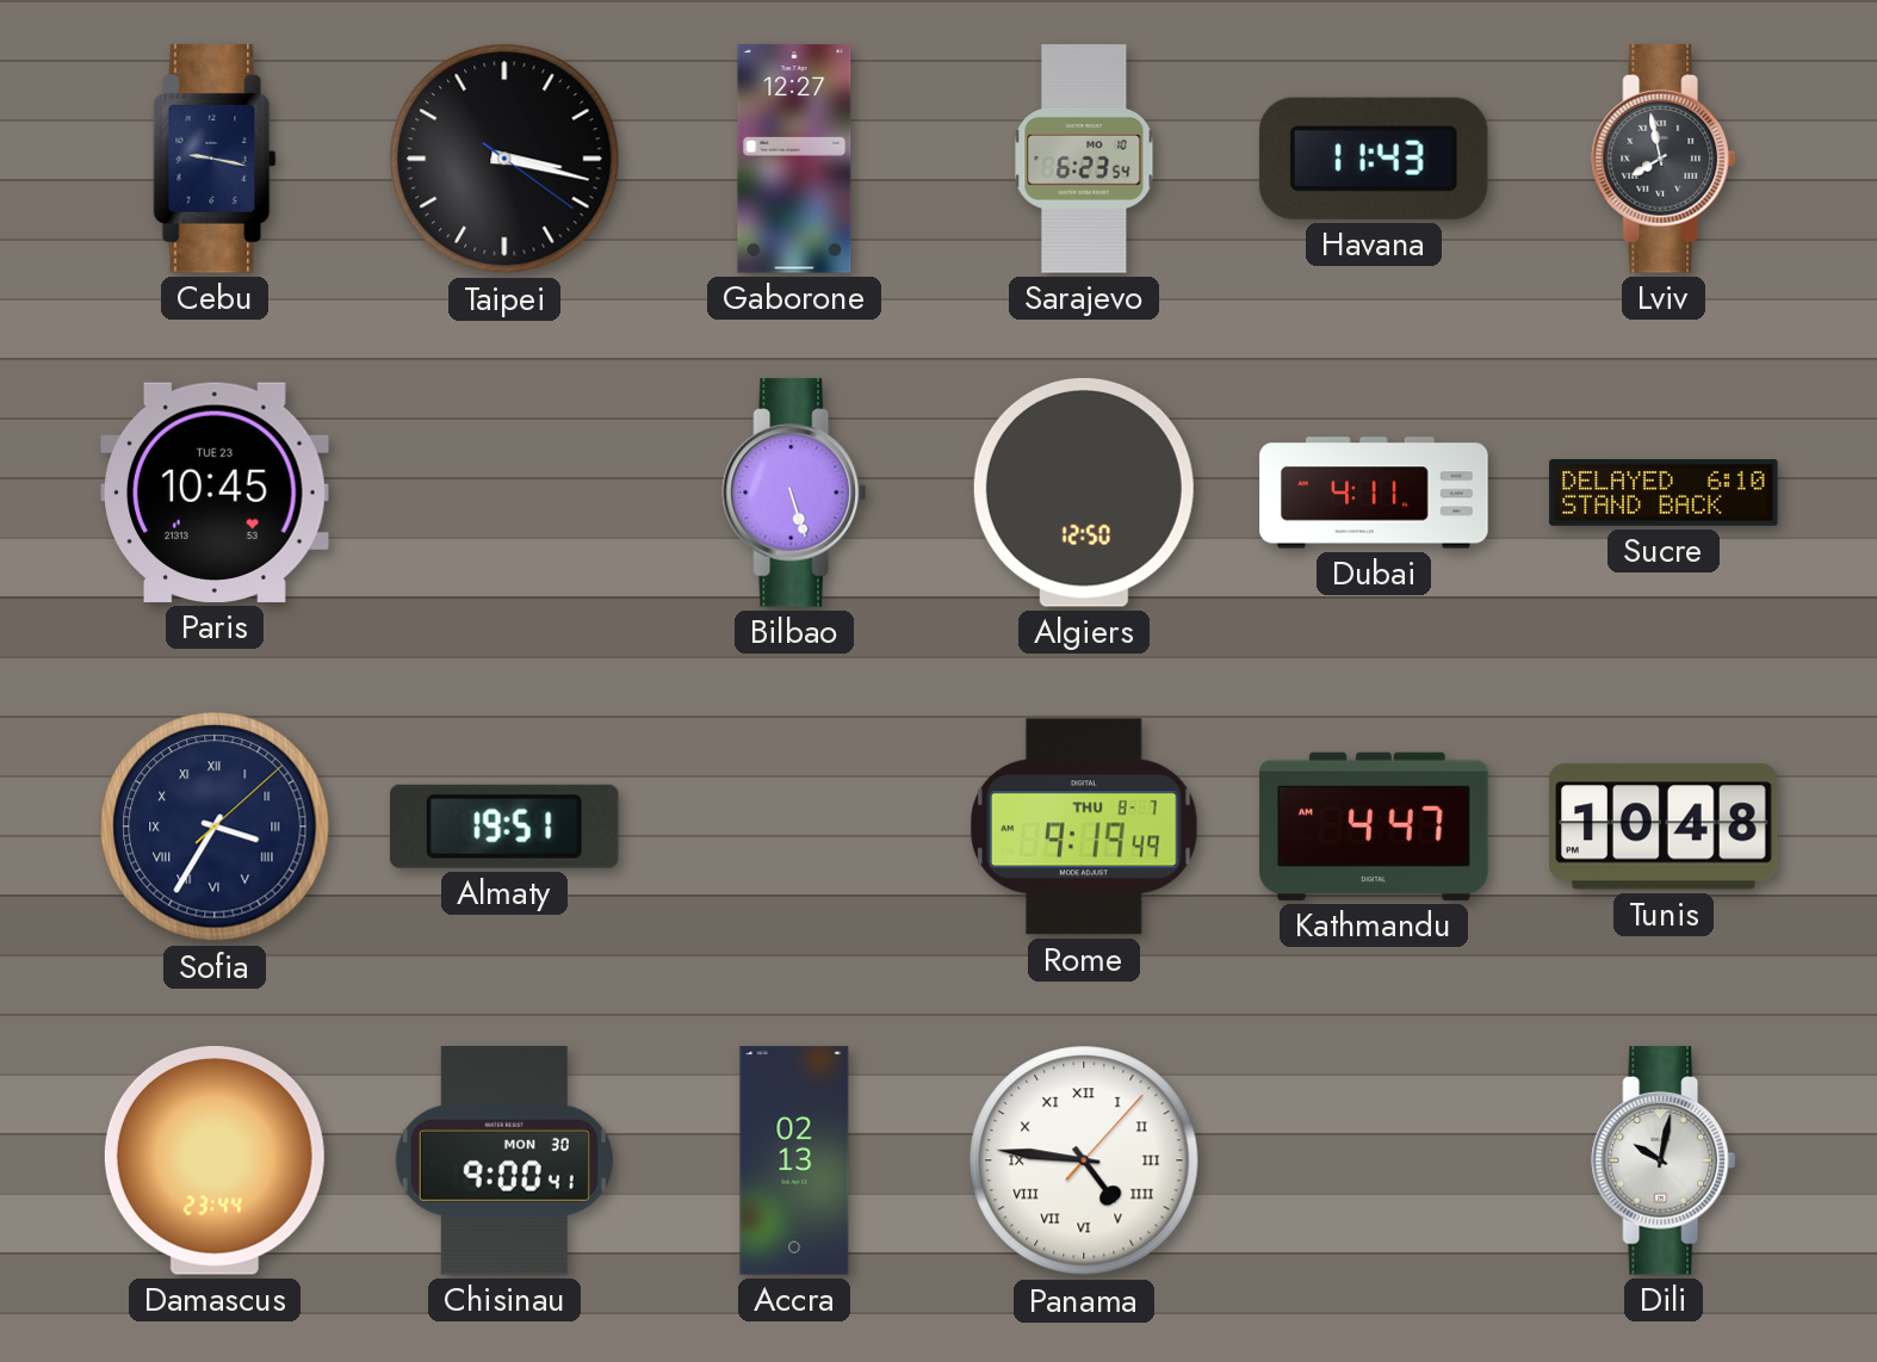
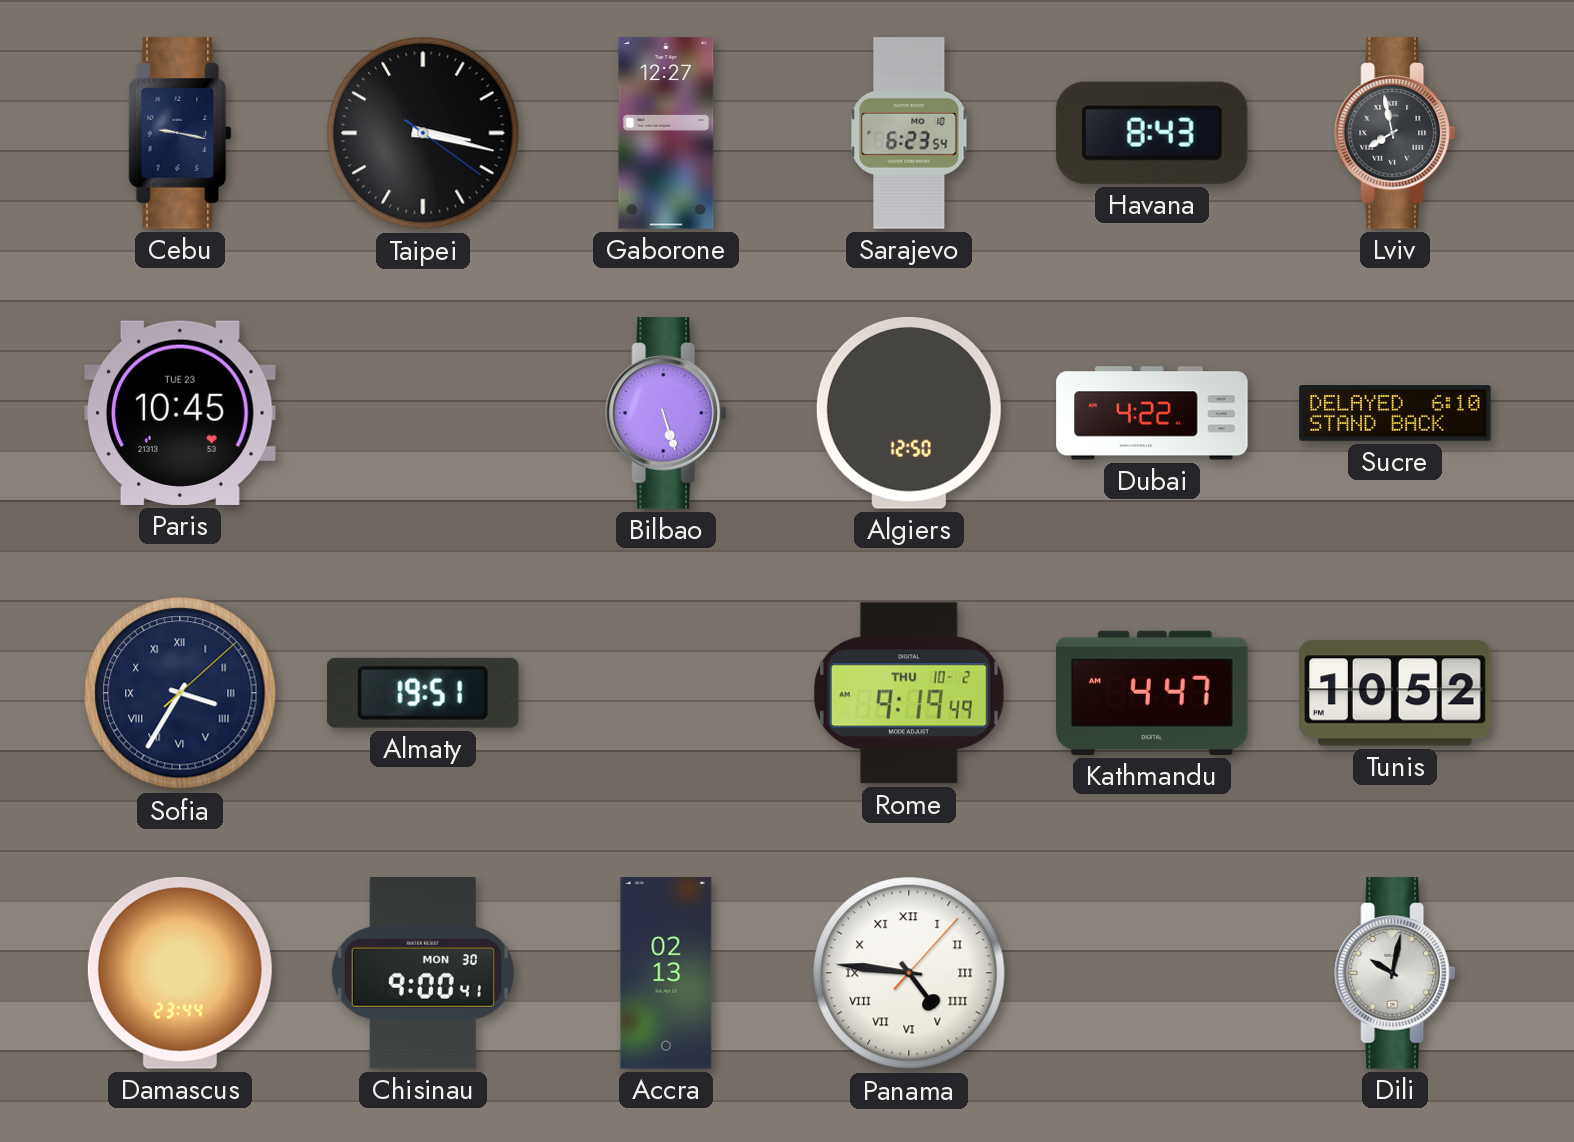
Havana: 11:43 -> 8:43
Dubai: 4:11 -> 4:22
Rome date: THU 8-7 -> THU 10-2
Tunis: 10:48 -> 10:52
